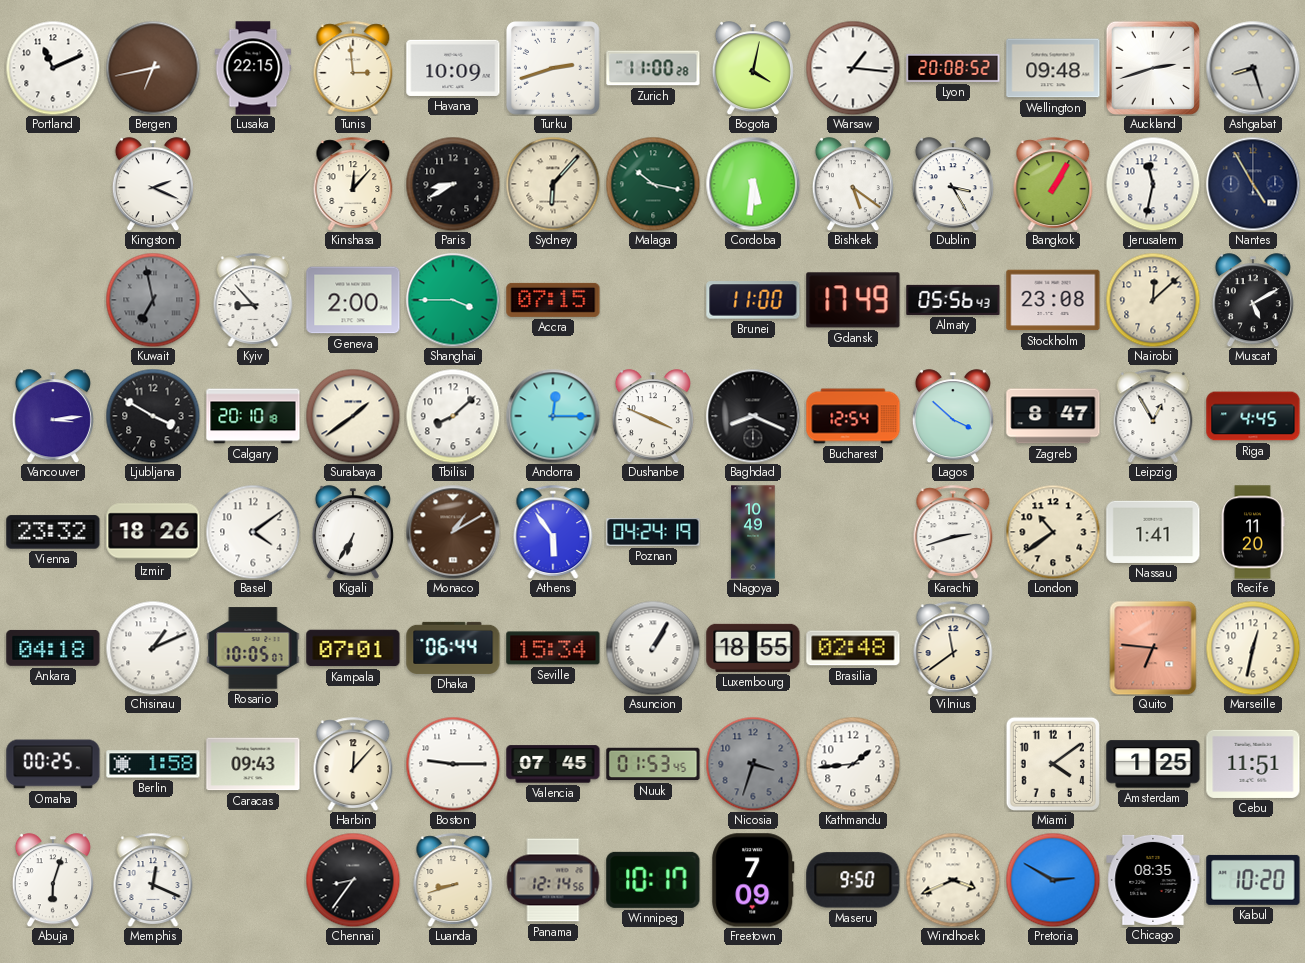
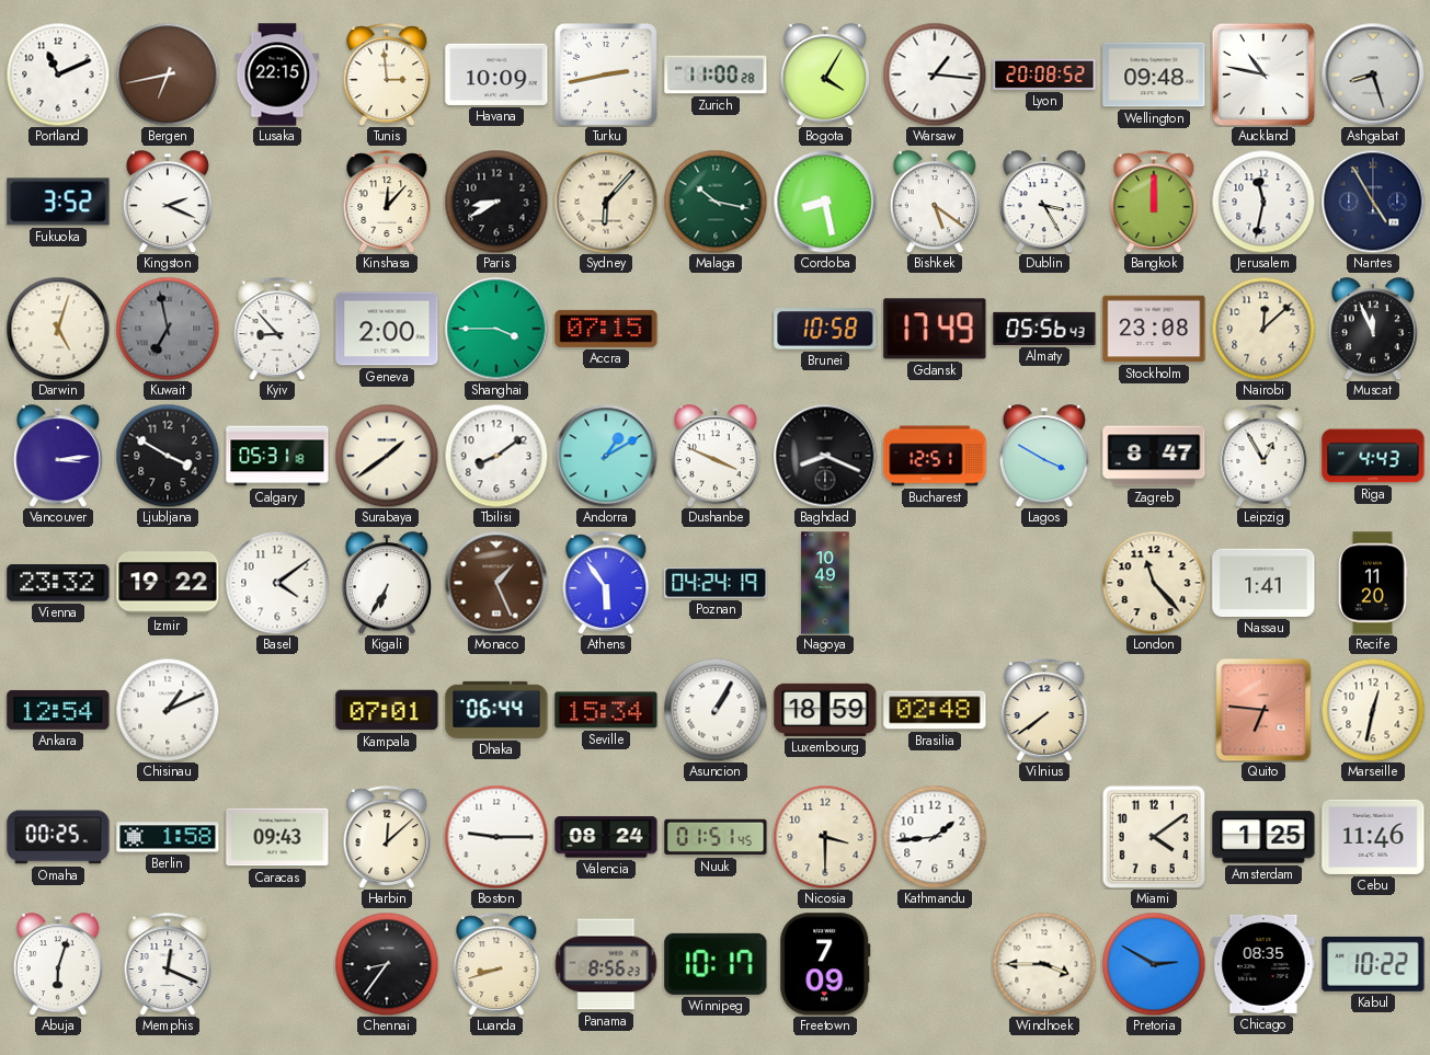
Turku: 2:42 -> 2:43
Bogota: 4:02 -> 4:05
Auckland: 2:42 -> 10:47
Fukuoka: none -> 3:52
Cordoba: 5:31 -> 8:28
Bangkok: 1:05 -> 12:00
Darwin: none -> 5:03
Brunei: 11:00 -> 10:58
Muscat: 5:10 -> 11:56
Calgary: 20:10 -> 05:31
Tbilisi: 8:08 -> 8:09
Andorra: 12:15 -> 1:10
Bucharest: 12:54 -> 12:51
Lagos: 3:52 -> 3:50
Riga: 4:45 -> 4:43
Izmir: 18:26 -> 19:22
Monaco: 1:10 -> 1:26
Karachi: 2:42 -> none
London: 10:39 -> 11:23
Ankara: 04:18 -> 12:54
Rosario: 10:05 -> none
Luxembourg: 18:55 -> 18:59
Vilnius: 11:39 -> 7:39
Harbin: 12:07 -> 12:08
Valencia: 07:45 -> 08:24
Nuuk: 01:53 -> 01:51
Nicosia: 3:33 -> 3:30
Nicosia dial: grey -> cream
Cebu: 11:51 -> 11:46
Panama: 12:14 -> 8:56
Maseru: 9:50 -> none
Windhoek: 3:41 -> 3:45
Kabul: 10:20 -> 10:22
